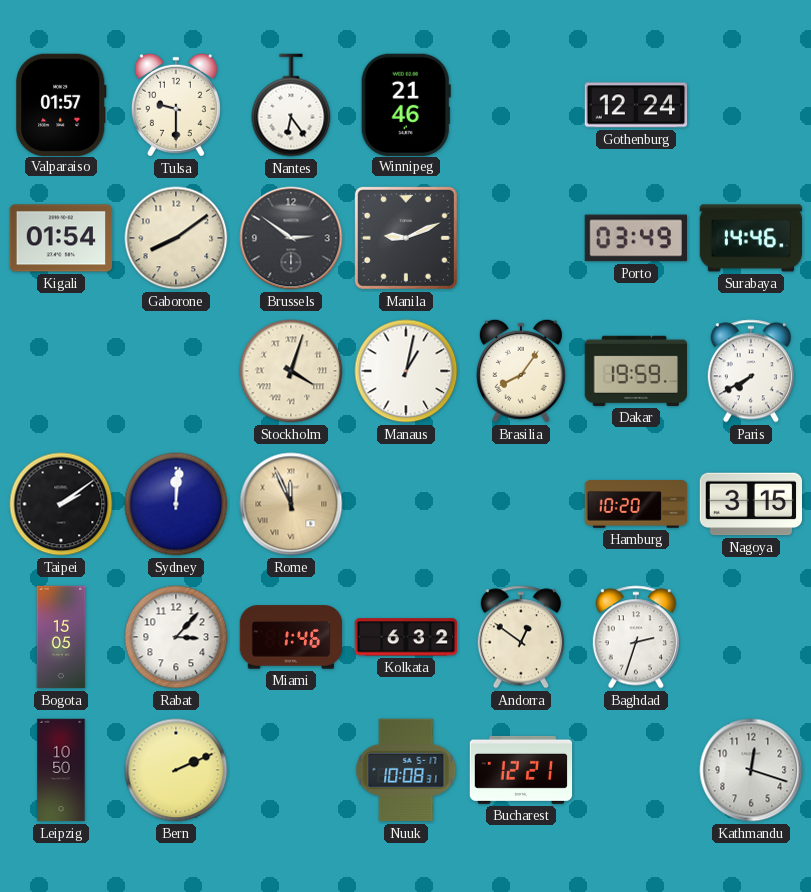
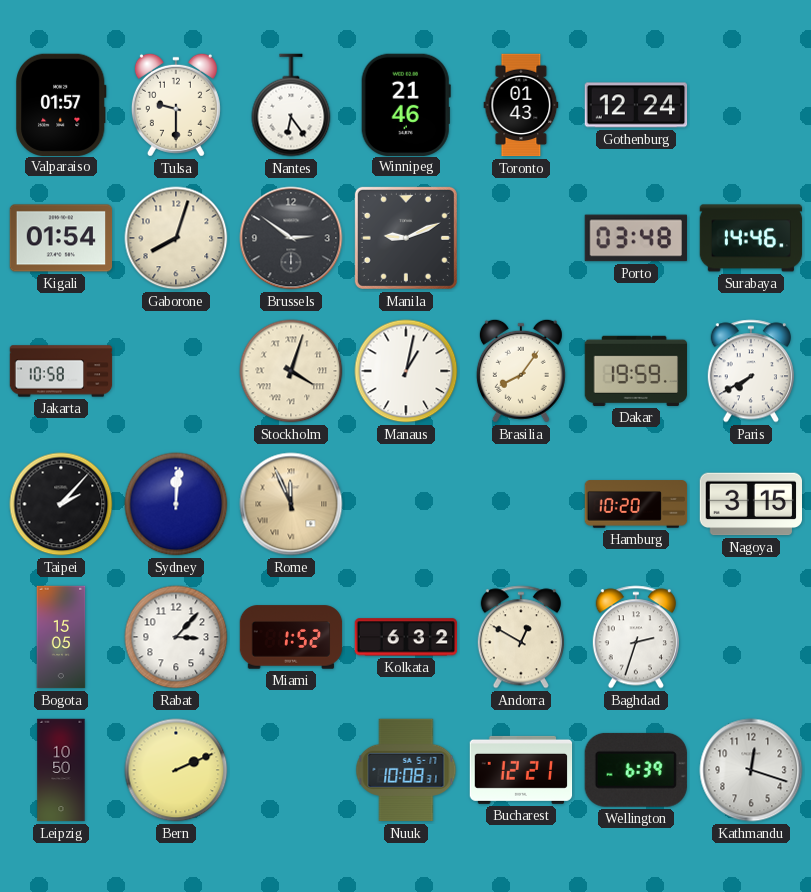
Toronto: none -> 01:43
Gaborone: 8:09 -> 8:03
Porto: 03:49 -> 03:48
Jakarta: none -> 10:58
Taipei: 2:09 -> 2:07
Miami: 1:46 -> 1:52
Andorra: 12:51 -> 12:50
Wellington: none -> 6:39
